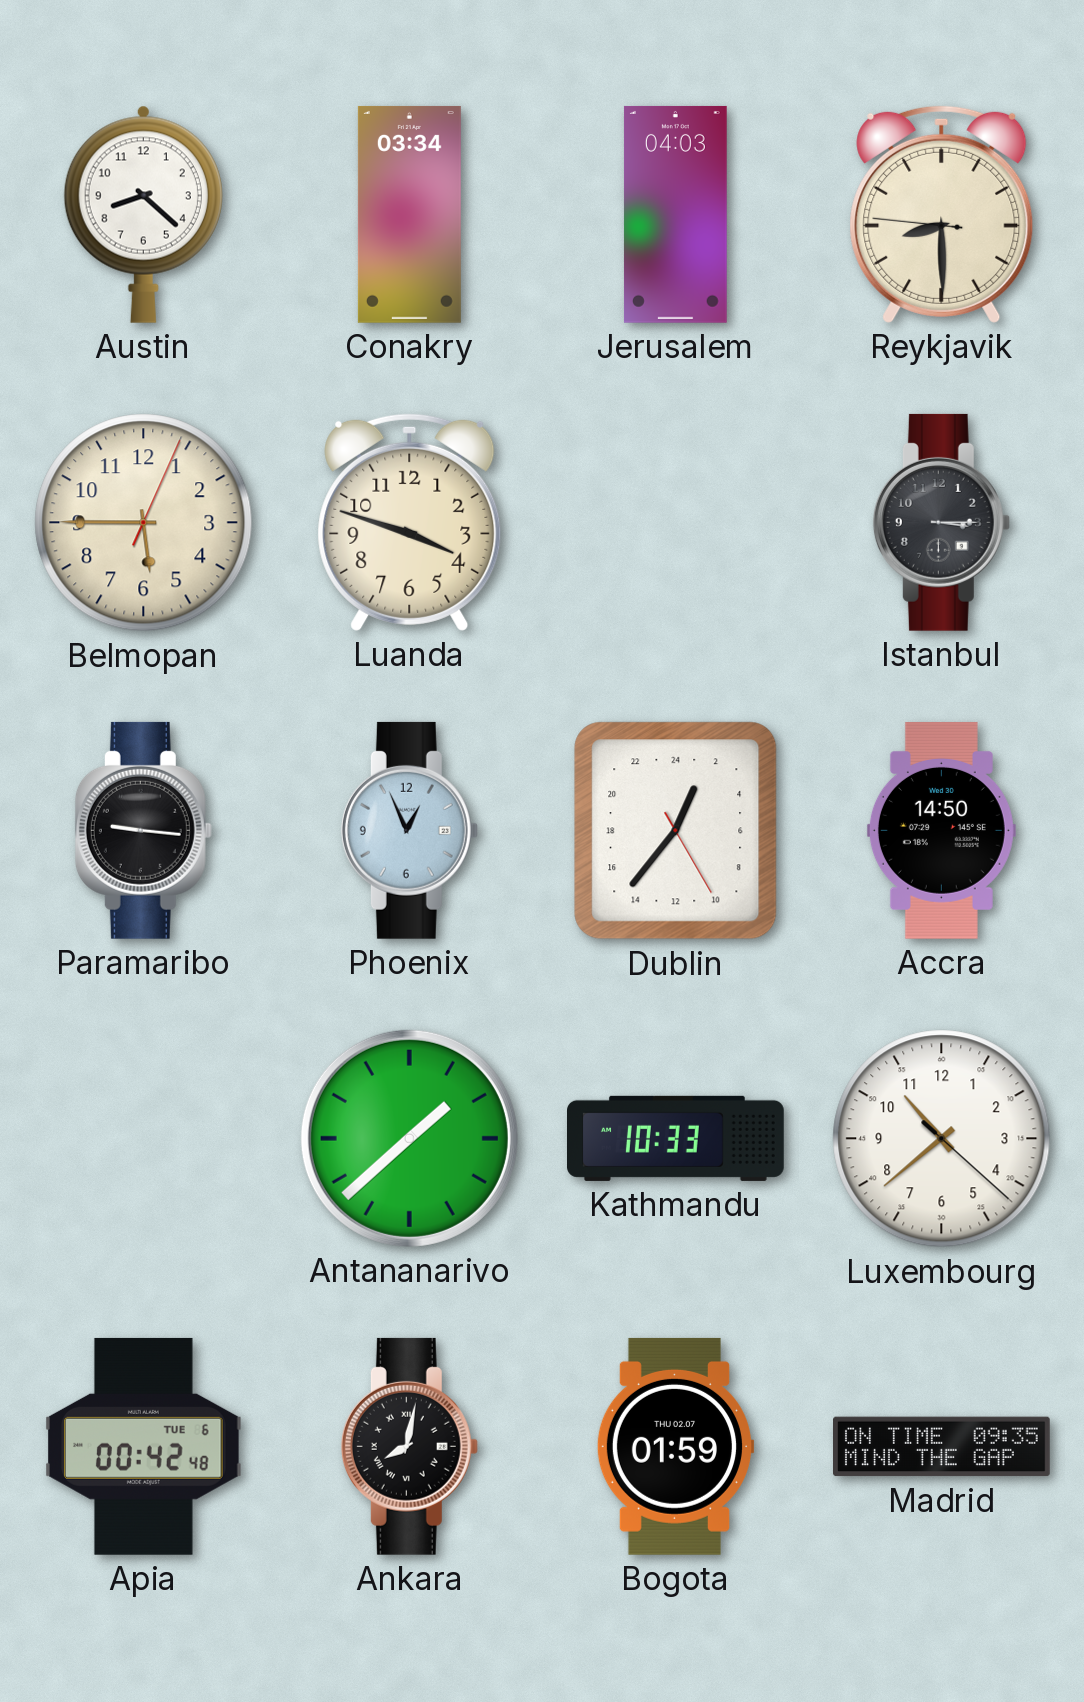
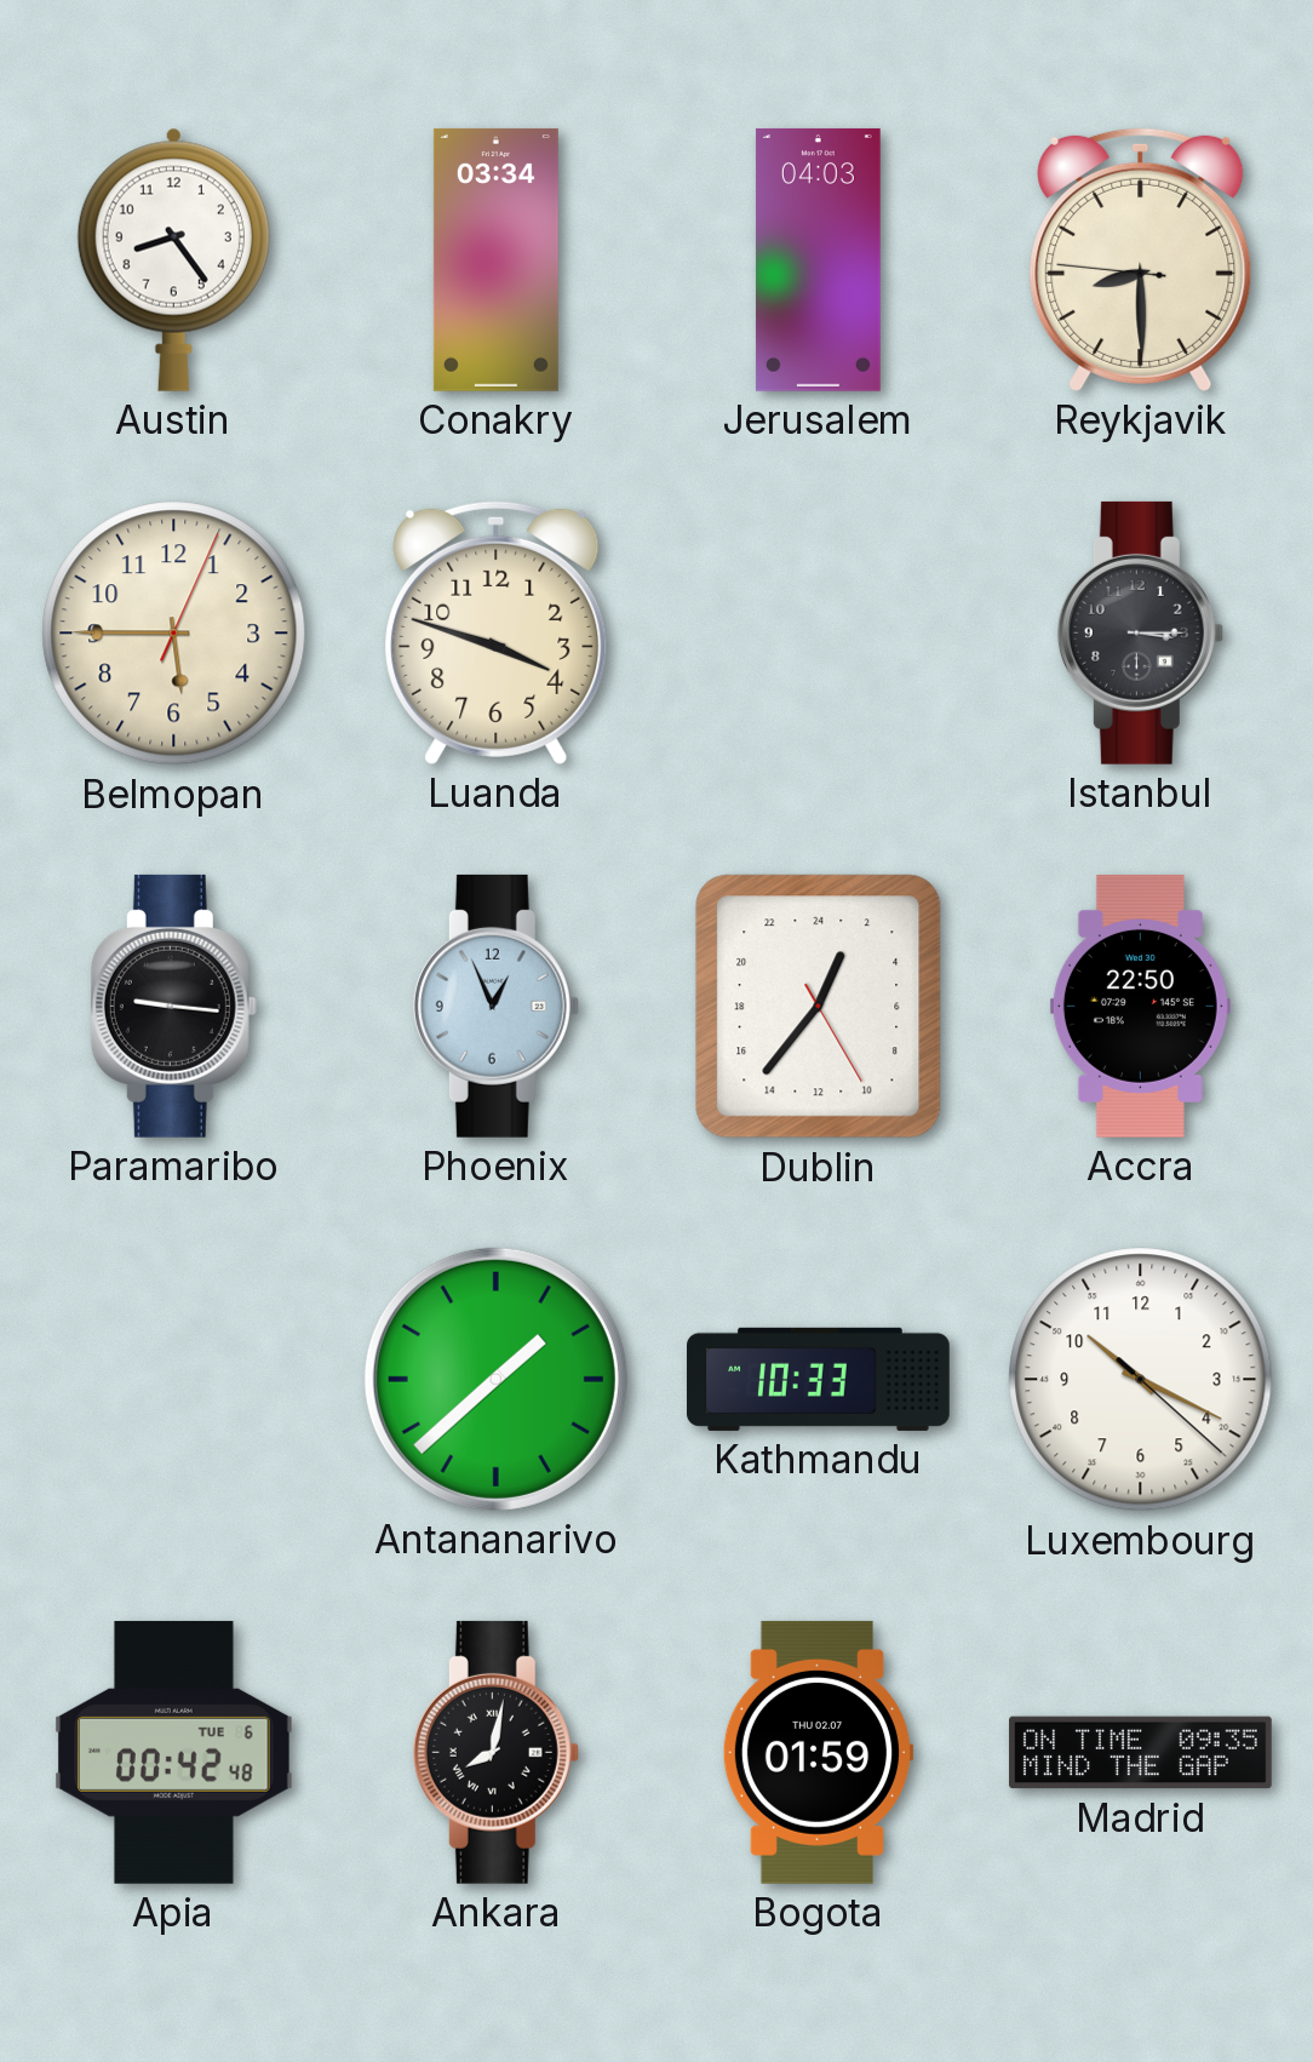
Austin: 8:22 -> 8:24
Accra: 14:50 -> 22:50
Luxembourg: 10:38 -> 10:19
